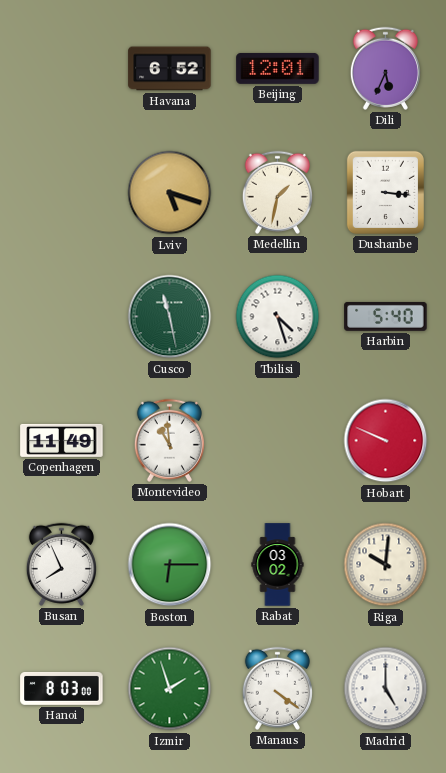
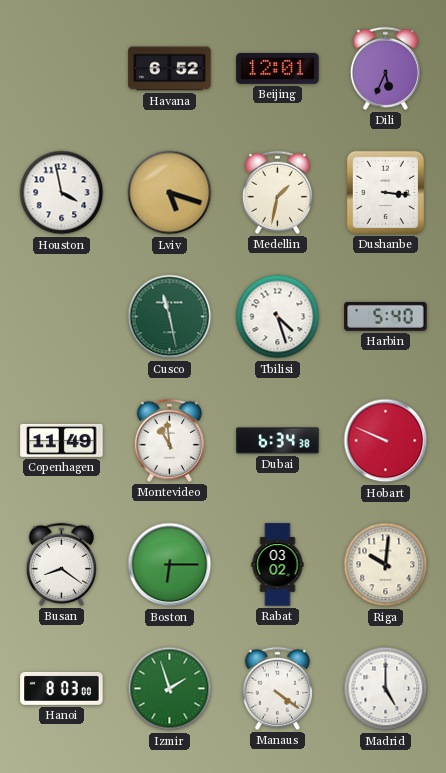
Houston: none -> 3:58
Dubai: none -> 6:34
Busan: 7:56 -> 8:21
